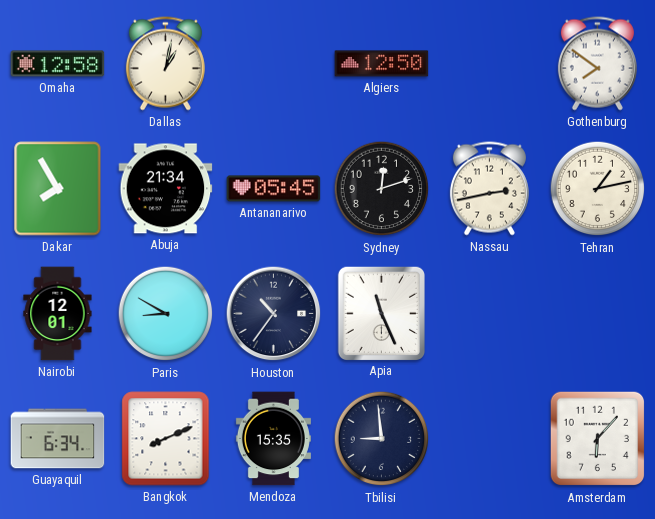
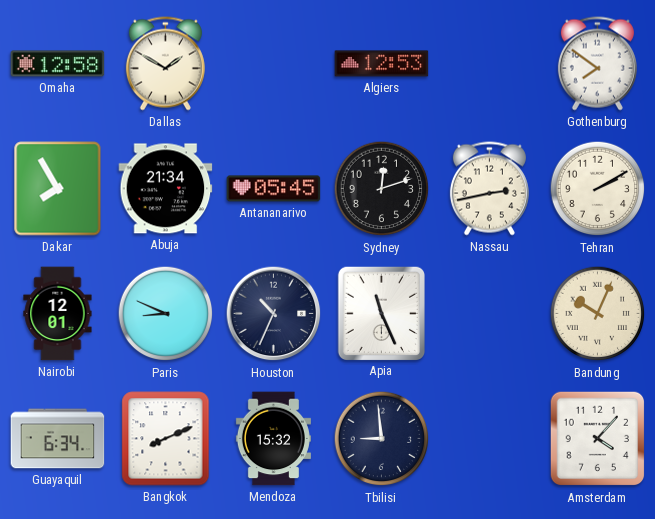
Dallas: 1:02 -> 1:50
Algiers: 12:50 -> 12:53
Tehran: 1:13 -> 2:10
Paris: 8:50 -> 8:49
Houston: 10:36 -> 10:34
Bandung: none -> 10:04
Mendoza: 15:35 -> 15:32
Amsterdam: 6:07 -> 4:07
